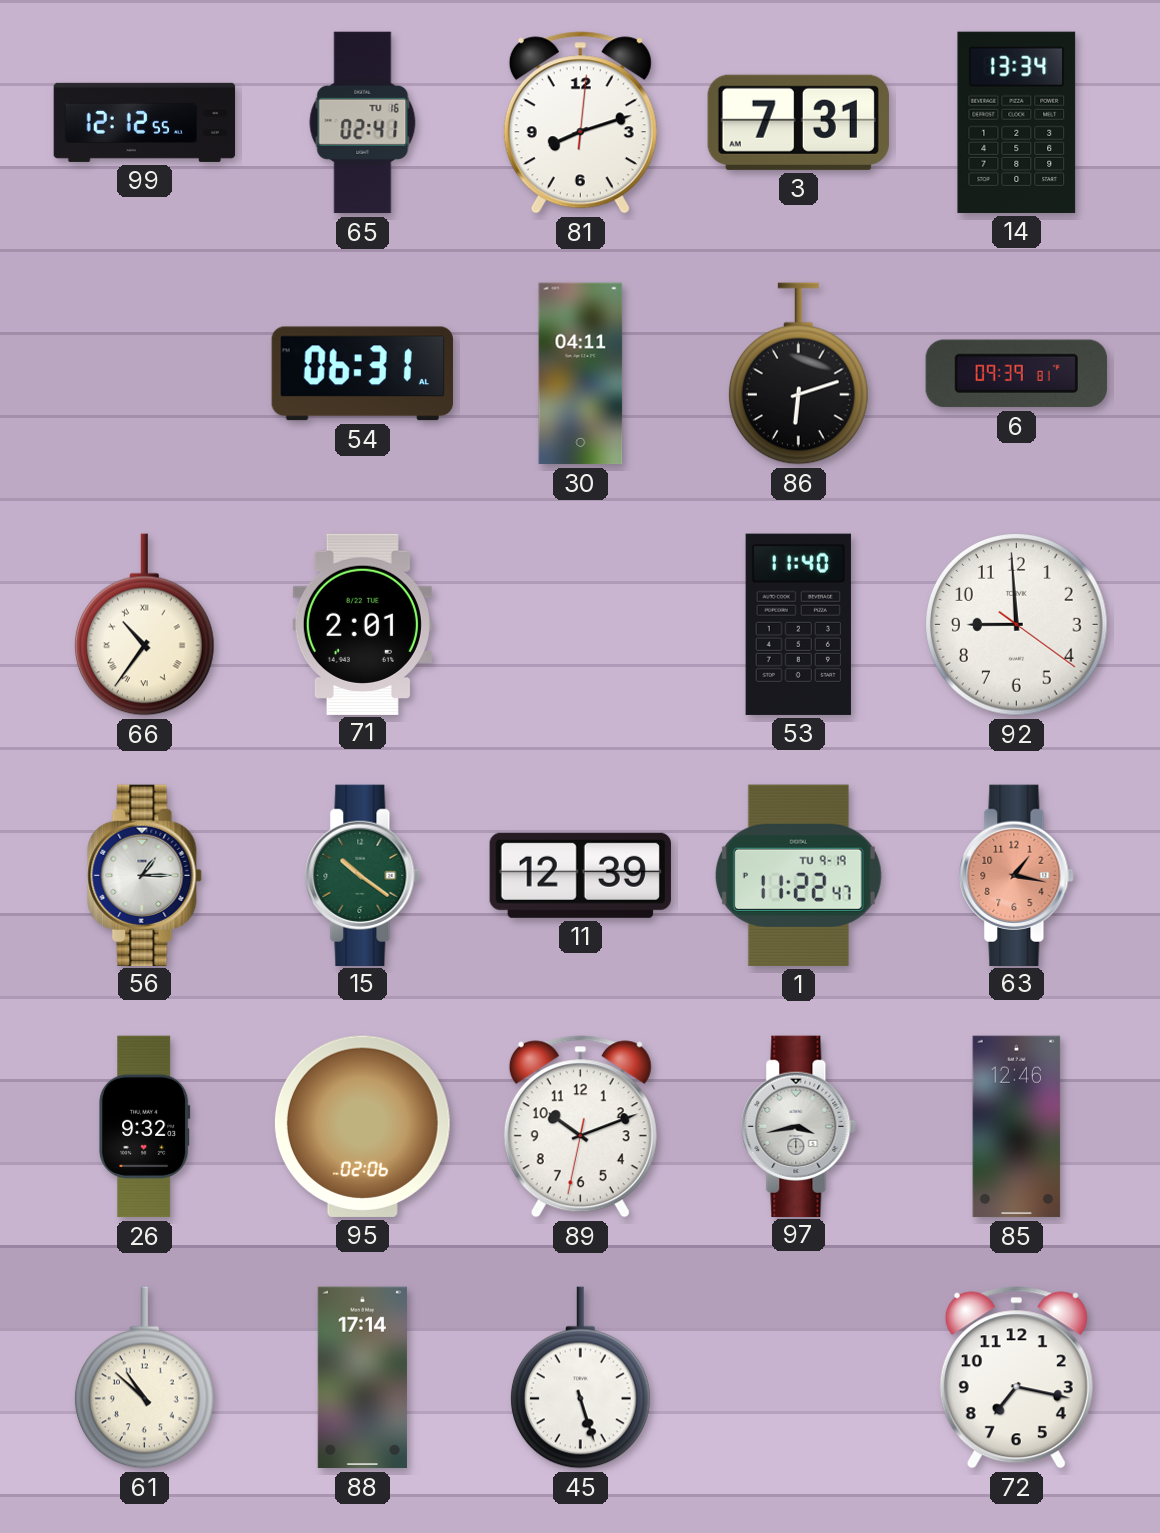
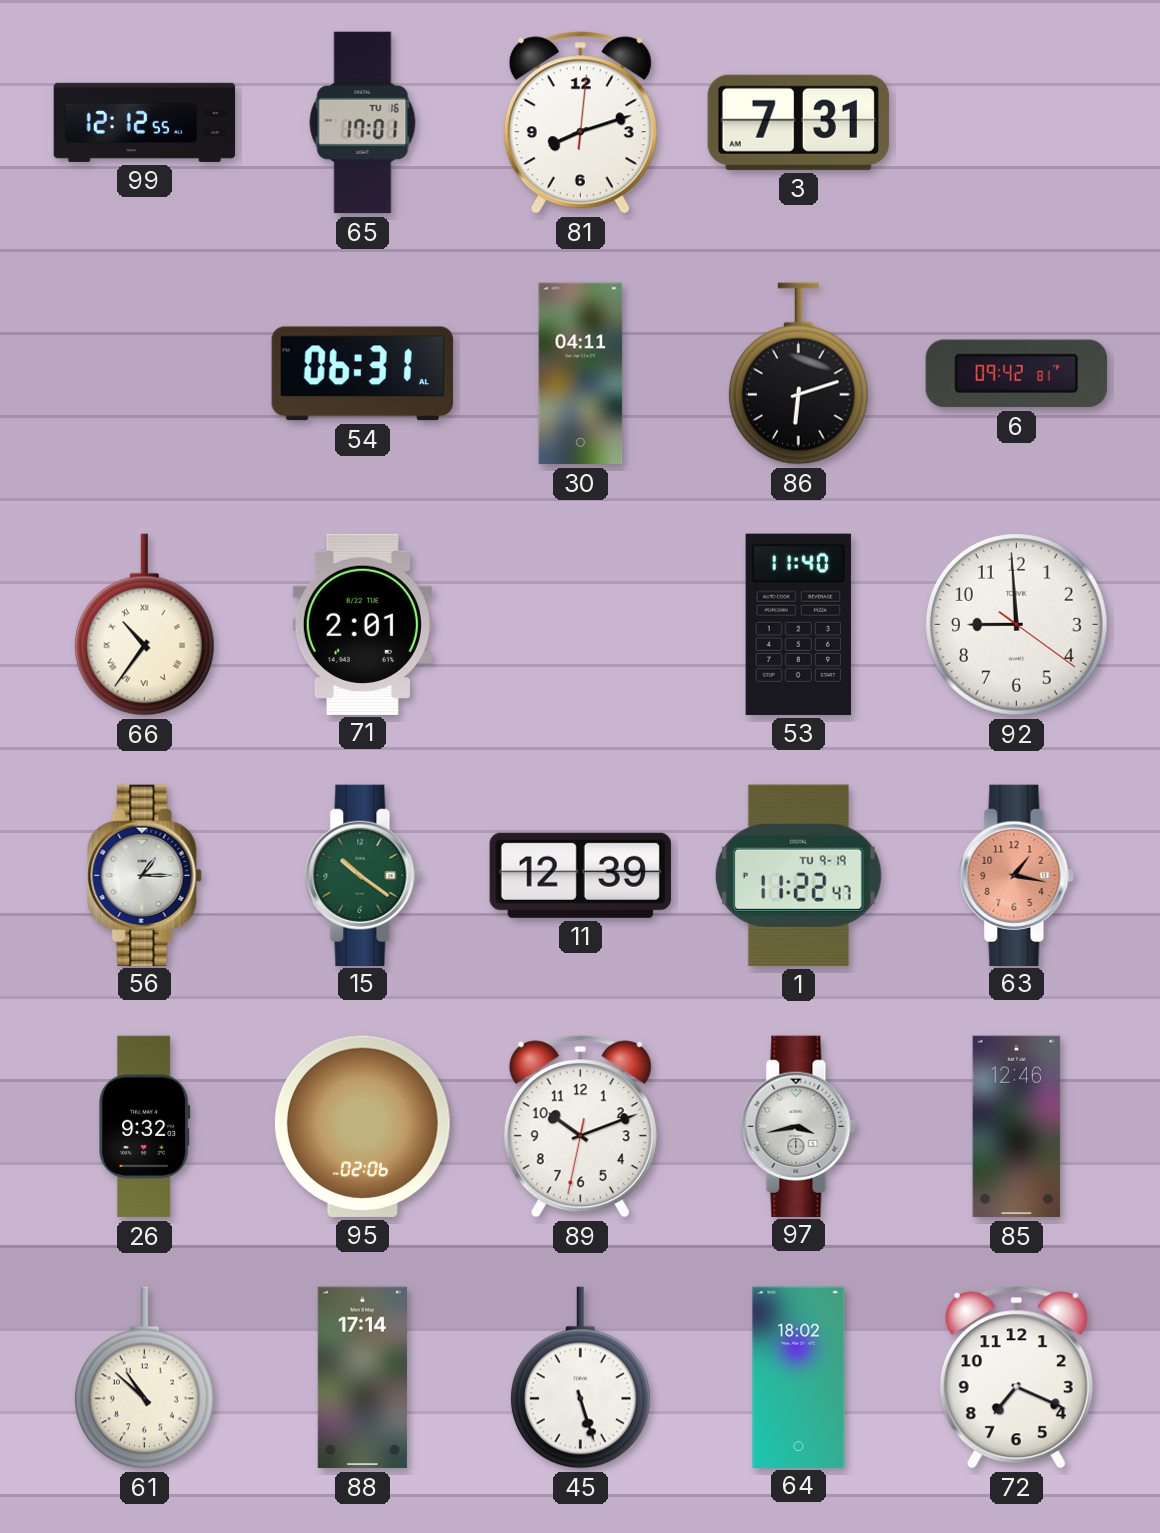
65: 02:41 -> 17:01
14: 13:34 -> none
6: 09:39 -> 09:42
64: none -> 18:02
72: 7:17 -> 7:19
